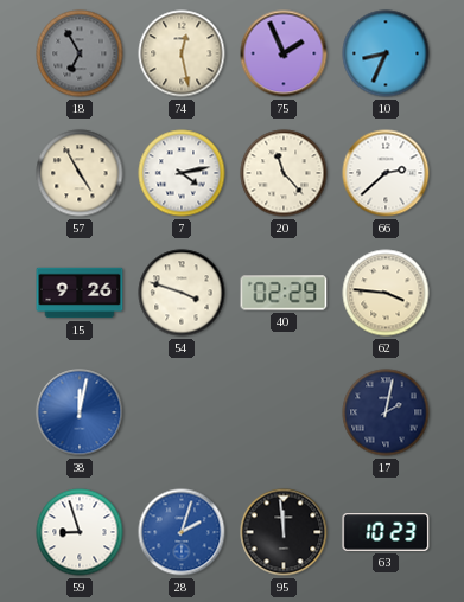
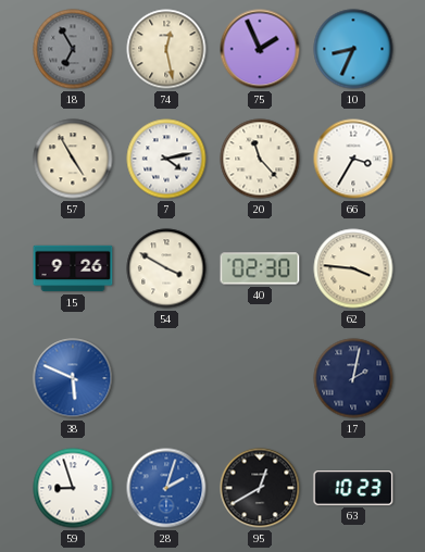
66: 2:38 -> 3:35
54: 3:48 -> 3:50
40: 02:29 -> 02:30
38: 12:02 -> 5:49
95: 11:59 -> 12:40
